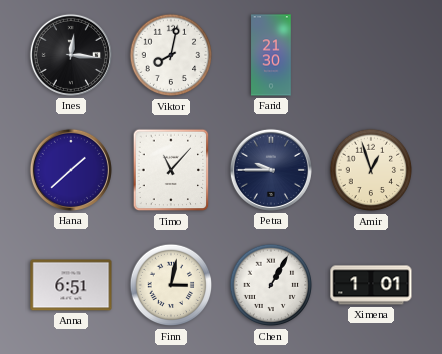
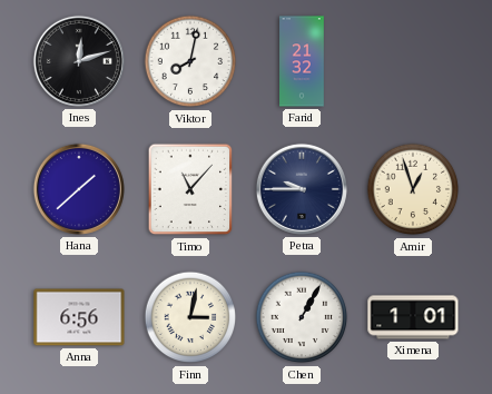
Ines: 12:16 -> 12:12
Farid: 21:30 -> 21:32
Anna: 6:51 -> 6:56
